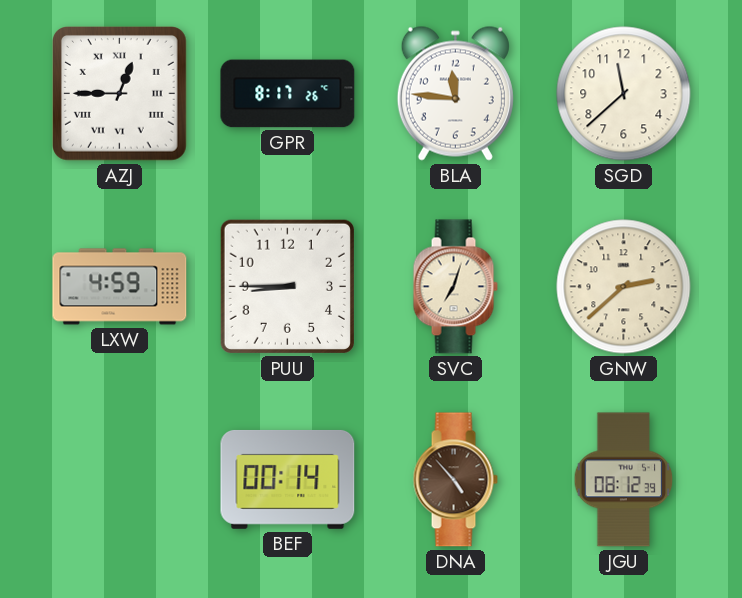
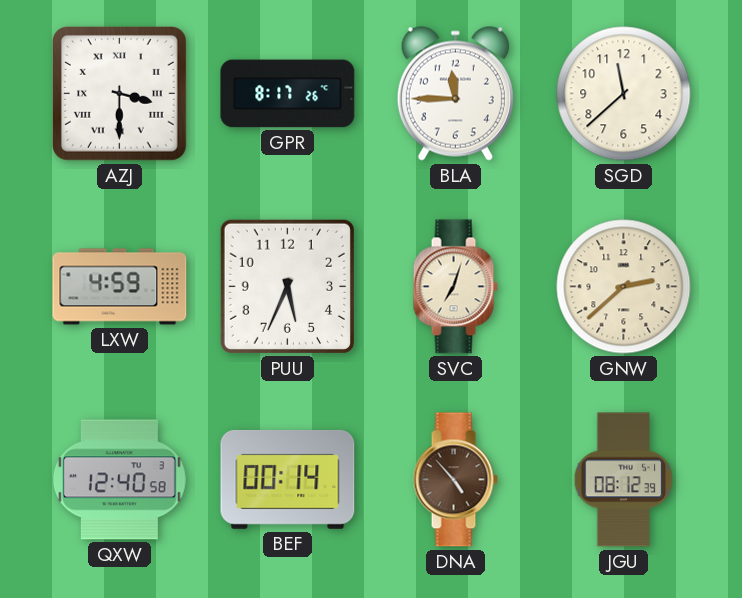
AZJ: 12:45 -> 3:30
BLA: 11:46 -> 11:45
PUU: 8:45 -> 5:34
QXW: none -> 12:40
